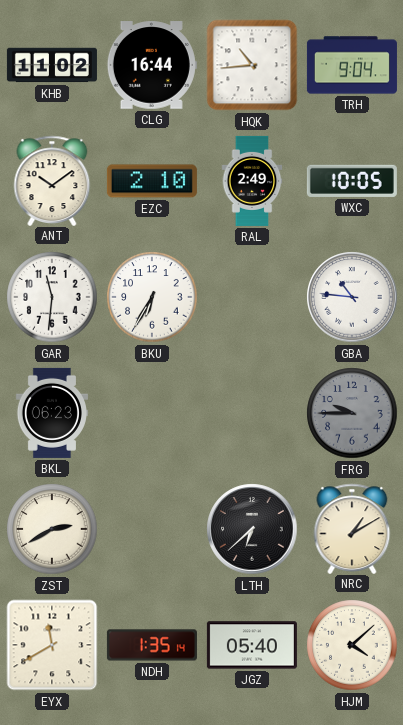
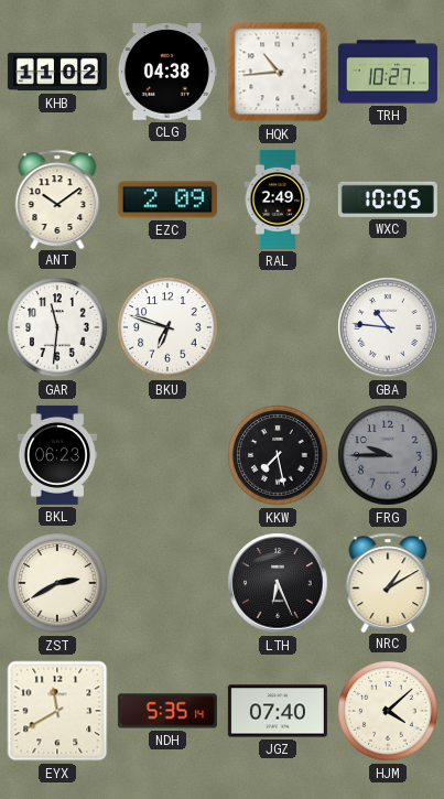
CLG: 16:44 -> 04:38
TRH: 9:04 -> 10:27
EZC: 2:10 -> 2:09
BKU: 6:35 -> 6:48
KKW: none -> 7:28
LTH: 6:38 -> 6:26
NDH: 1:35 -> 5:35
JGZ: 05:40 -> 07:40
